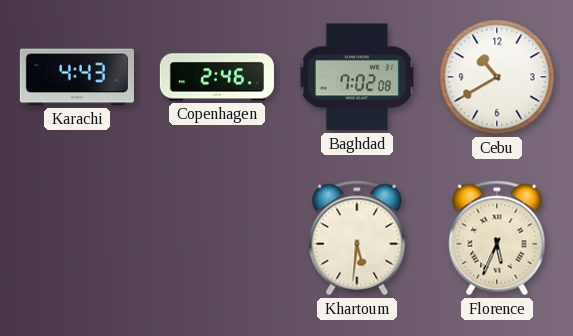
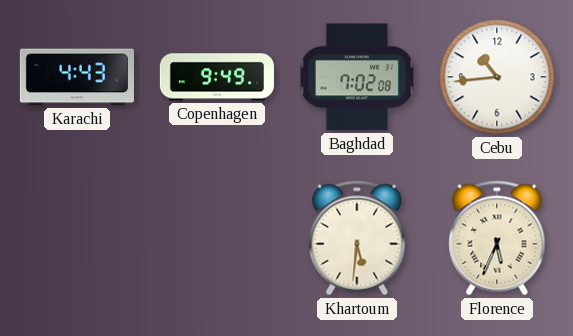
Copenhagen: 2:46 -> 9:49
Cebu: 10:40 -> 10:44
